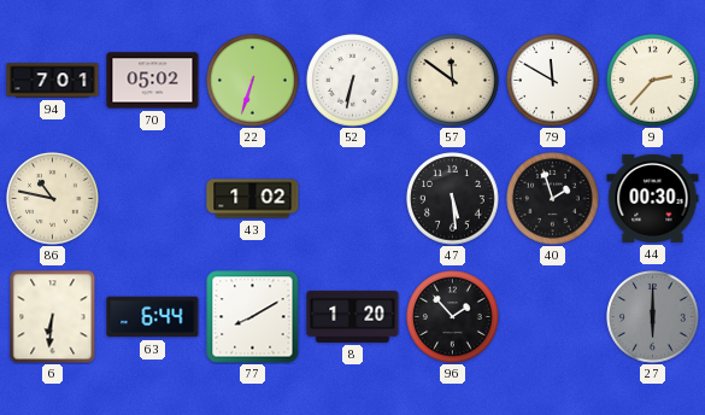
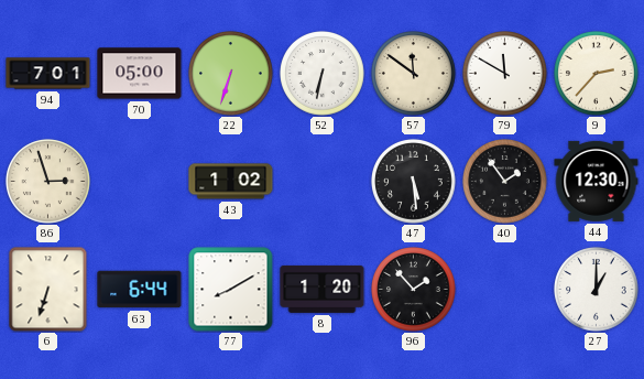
70: 05:02 -> 05:00
86: 10:47 -> 2:57
40: 1:57 -> 1:54
44: 00:30 -> 12:30
6: 6:31 -> 6:33
27: 6:00 -> 1:00
27 dial: grey -> white
